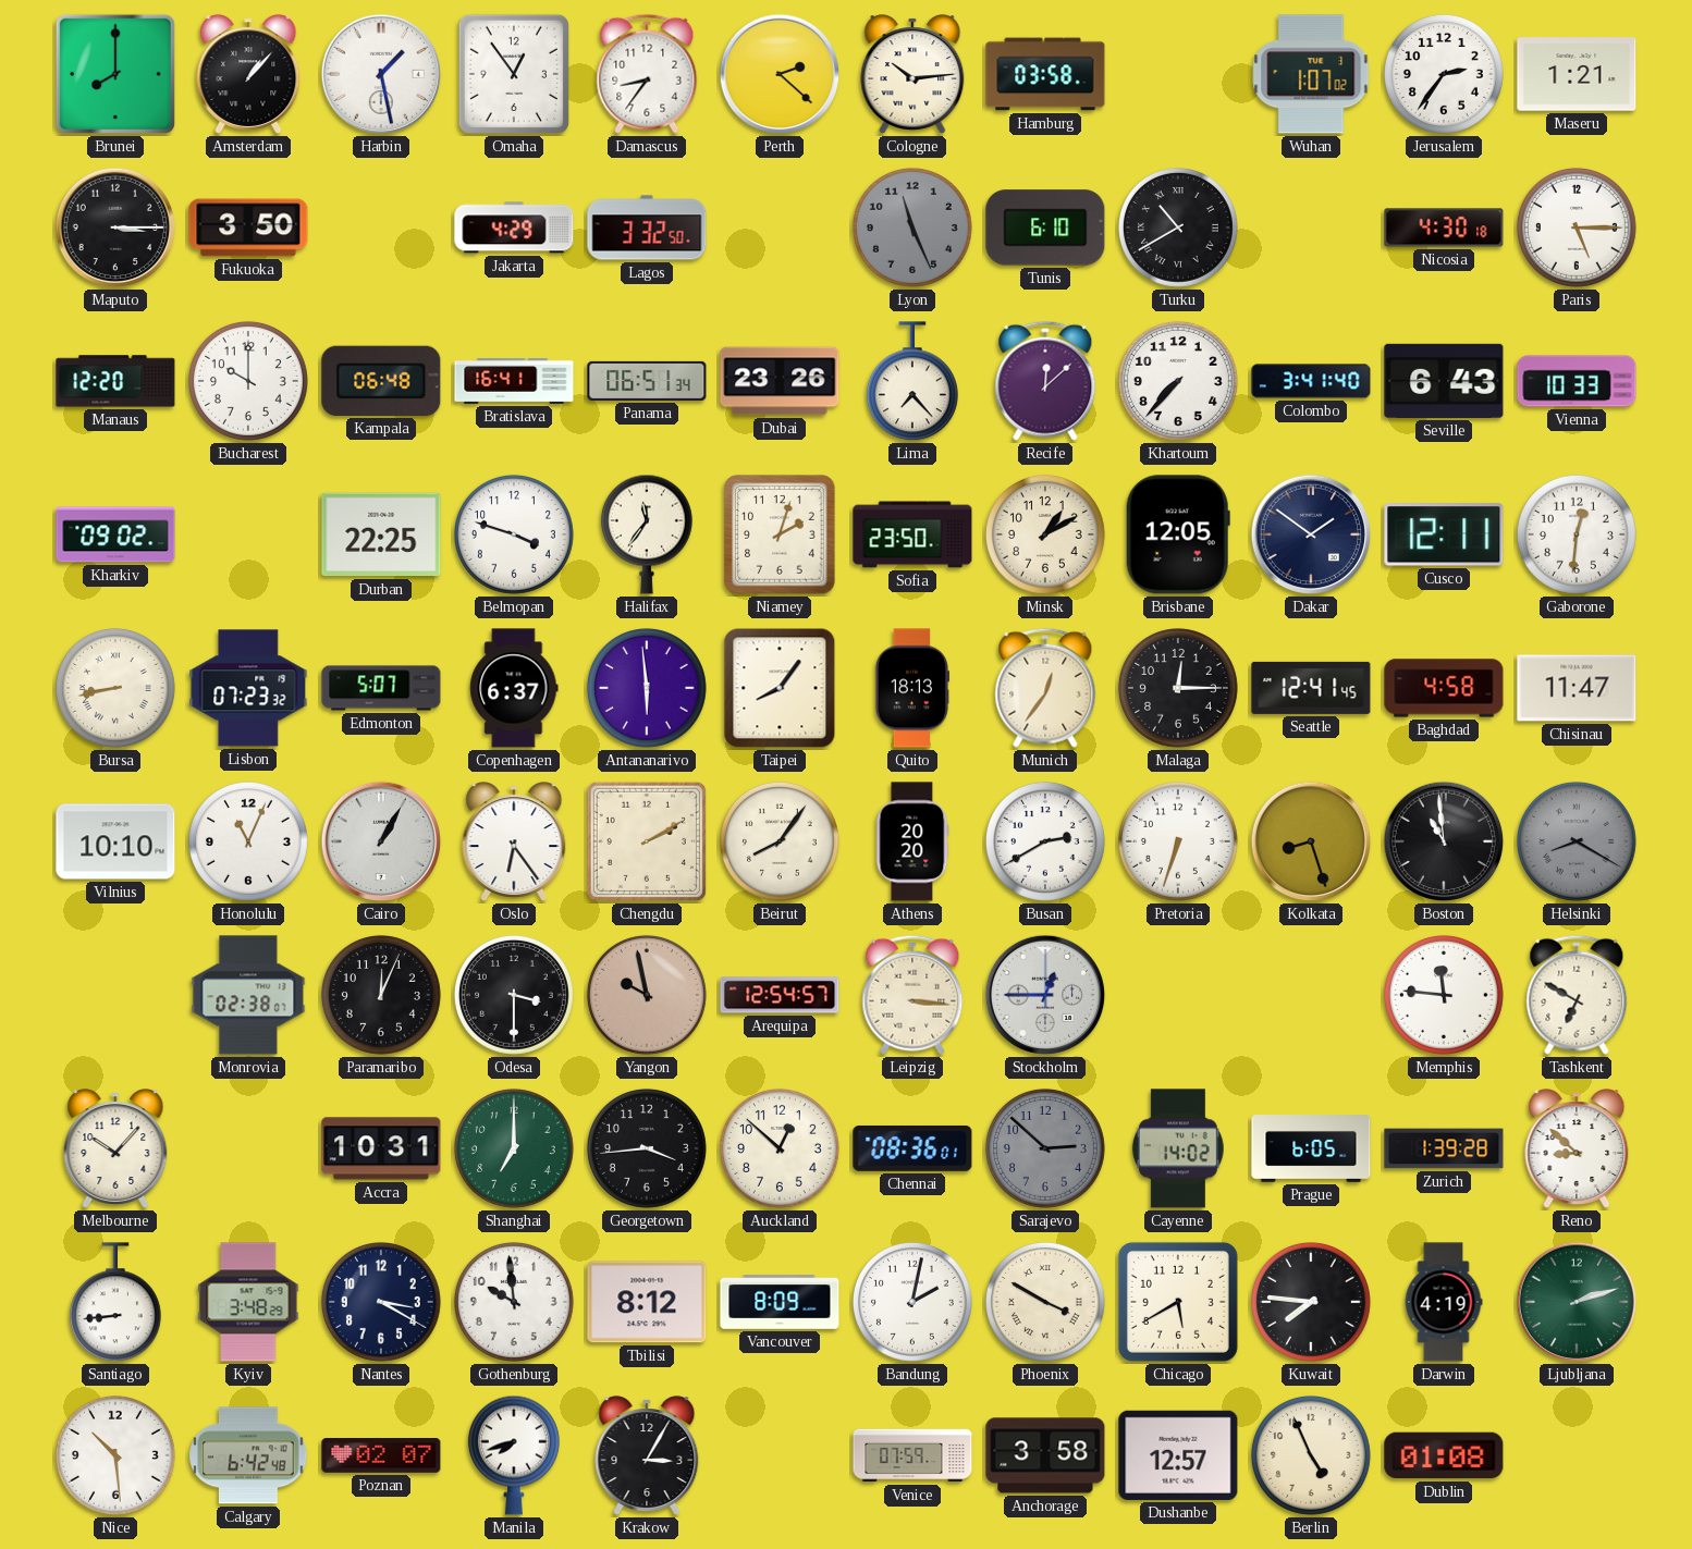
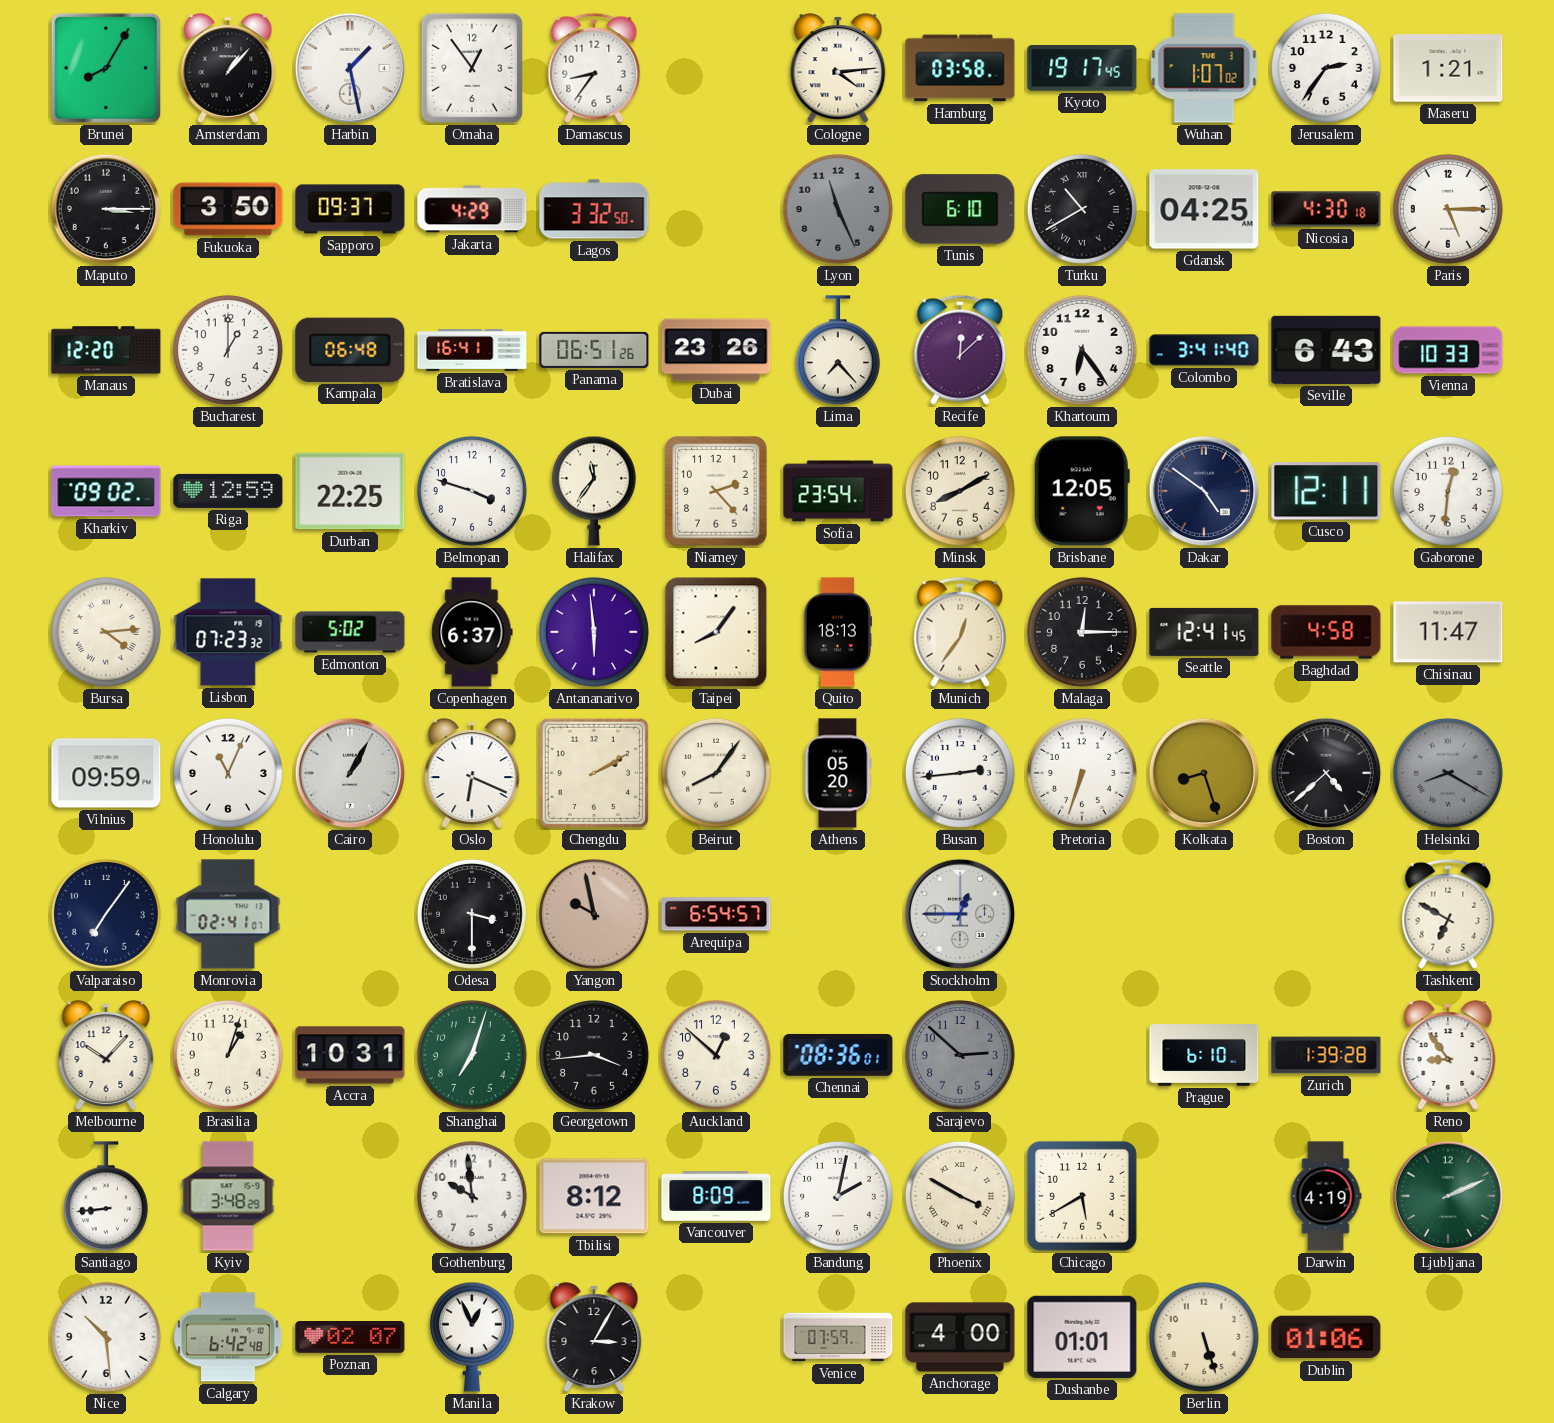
Brunei: 8:00 -> 8:05
Perth: 2:22 -> none
Cologne: 10:14 -> 4:14
Kyoto: none -> 19:17
Sapporo: none -> 09:37
Gdansk: none -> 04:25
Bucharest: 10:00 -> 1:00
Panama: 06:51:34 -> 06:51:26
Khartoum: 7:37 -> 6:24
Riga: none -> 12:59
Niamey: 2:03 -> 2:23
Sofia: 23:50 -> 23:54
Minsk: 1:10 -> 8:10
Dakar: 1:51 -> 4:51
Bursa: 8:43 -> 4:14
Edmonton: 5:07 -> 5:02
Vilnius: 10:10 -> 09:59
Oslo: 6:24 -> 6:19
Athens: 20:20 -> 05:20
Busan: 2:40 -> 2:44
Boston: 10:59 -> 4:38
Valparaiso: none -> 7:06
Monrovia: 02:38 -> 02:41
Paramaribo: 12:04 -> none
Arequipa: 12:54 -> 6:54
Leipzig: 3:16 -> none
Memphis: 11:46 -> none
Brasilia: none -> 1:03
Shanghai: 7:00 -> 7:03
Cayenne: 14:02 -> none
Prague: 6:05 -> 6:10
Reno: 8:52 -> 8:54
Nantes: 3:20 -> none
Kuwait: 7:46 -> none
Ljubljana: 2:12 -> 2:11
Manila: 7:42 -> 12:56
Anchorage: 3:58 -> 4:00
Dushanbe: 12:57 -> 01:01
Berlin: 4:56 -> 5:27
Dublin: 01:08 -> 01:06
